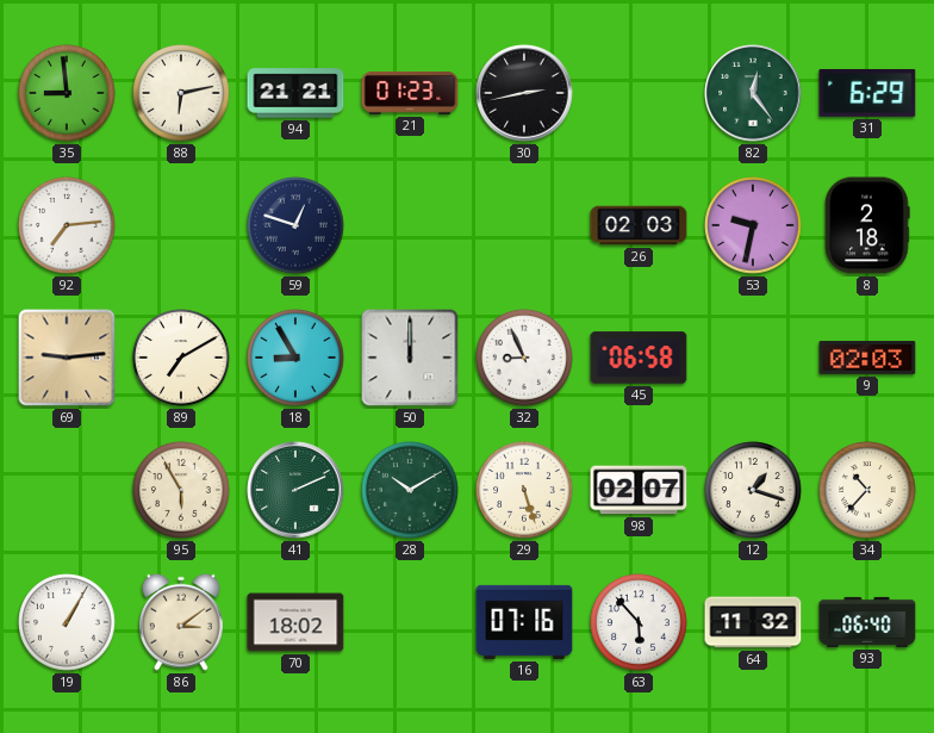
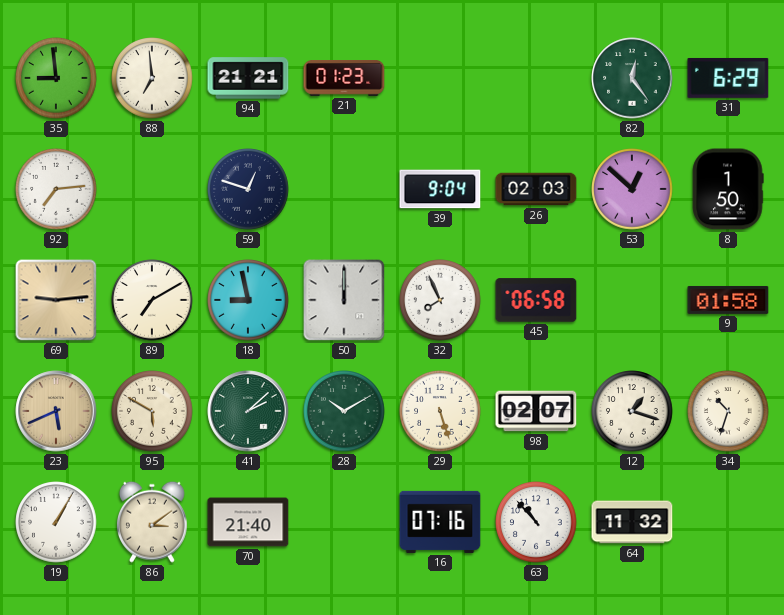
88: 6:13 -> 6:59
30: 2:43 -> none
39: none -> 9:04
53: 9:32 -> 12:52
8: 2:18 -> 1:50
18: 8:55 -> 8:58
32: 8:56 -> 7:56
9: 02:03 -> 01:58
23: none -> 5:41
95: 5:55 -> 5:50
41: 2:11 -> 2:08
34: 10:37 -> 10:33
70: 18:02 -> 21:40
63: 5:53 -> 10:53
93: 06:40 -> none
